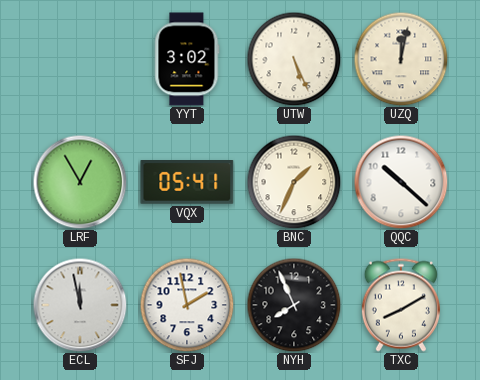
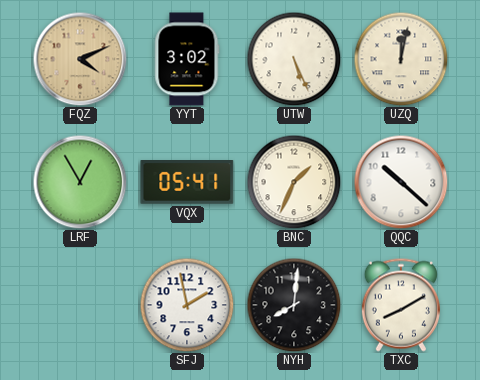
FQZ: none -> 4:11
ECL: 11:58 -> none
NYH: 7:56 -> 8:01
